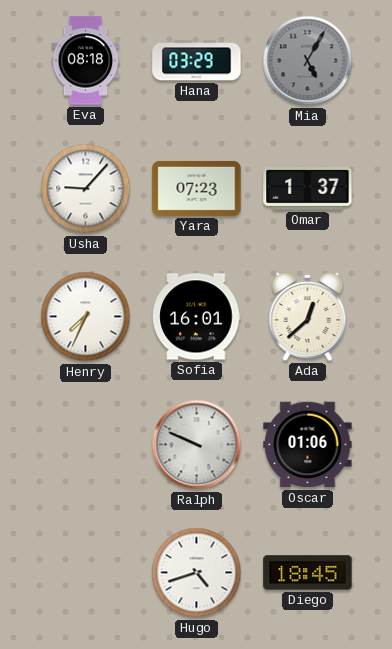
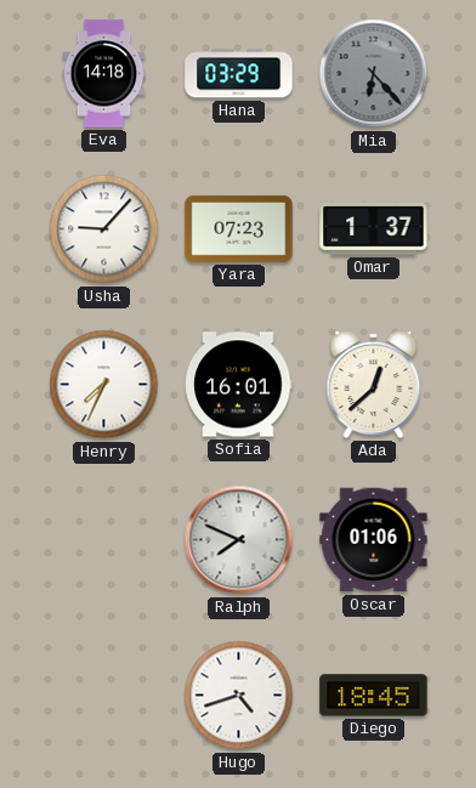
Eva: 08:18 -> 14:18
Mia: 5:05 -> 6:23
Ralph: 9:49 -> 7:49
